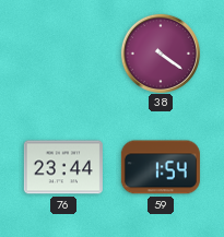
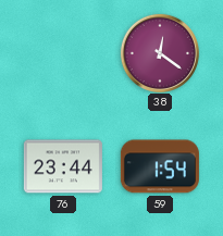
38: 4:21 -> 12:21
